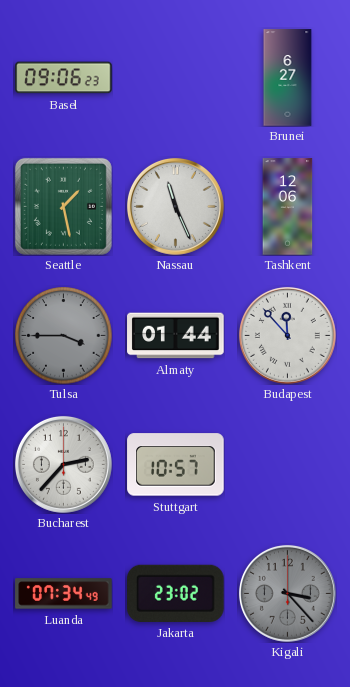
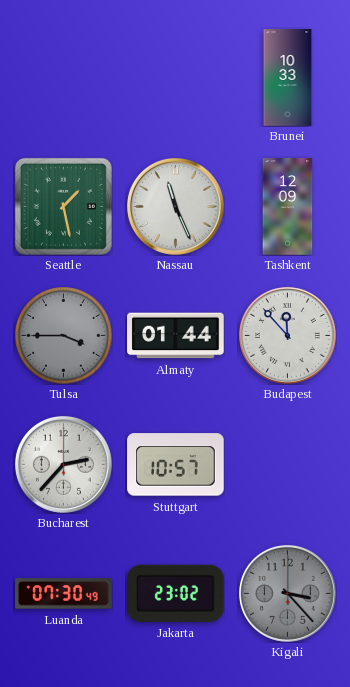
Basel: 09:06 -> none
Brunei: 6:27 -> 10:33
Tashkent: 12:06 -> 12:09
Luanda: 07:34 -> 07:30
